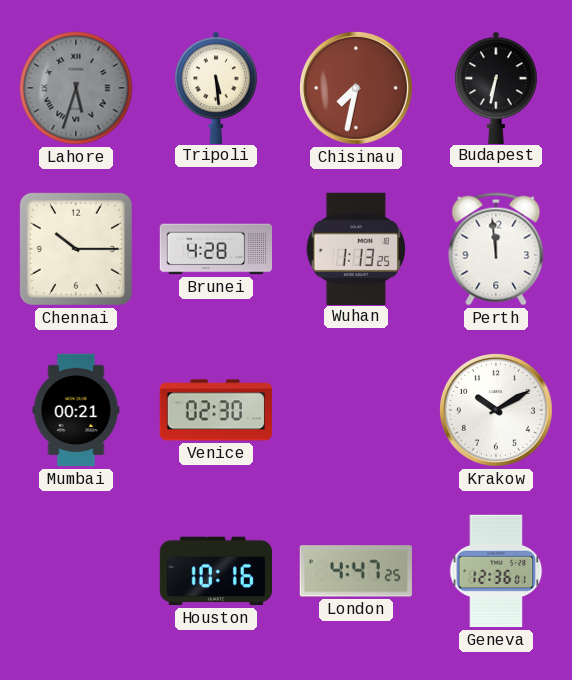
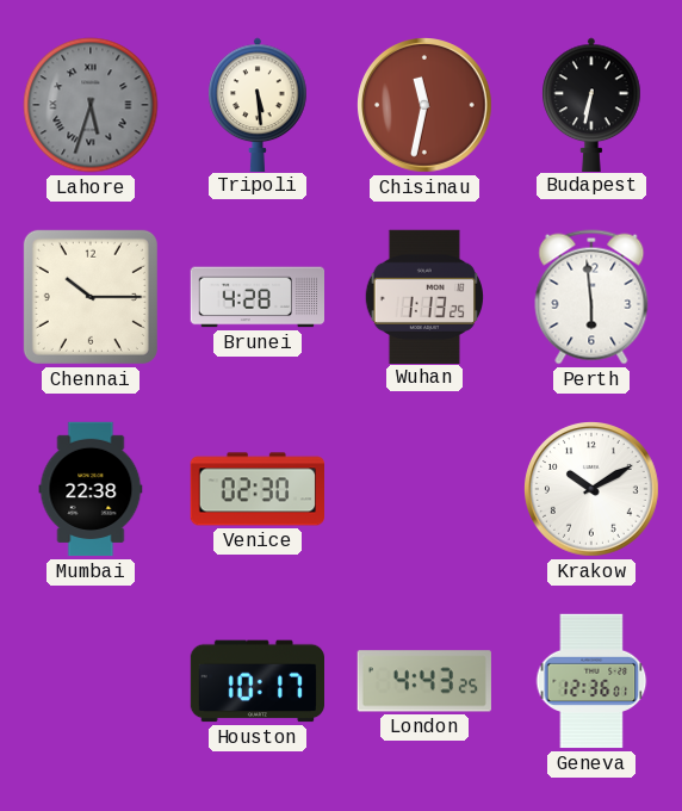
Chisinau: 7:32 -> 11:32
Perth: 11:59 -> 5:59
Mumbai: 00:21 -> 22:38
Houston: 10:16 -> 10:17
London: 4:47 -> 4:43
